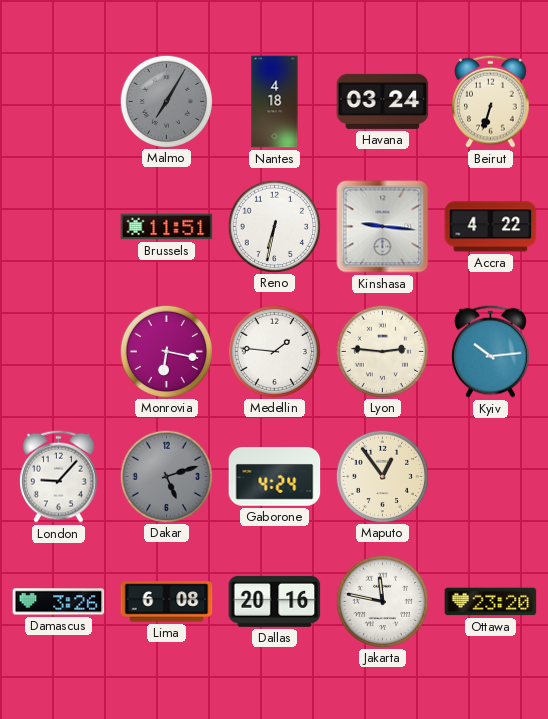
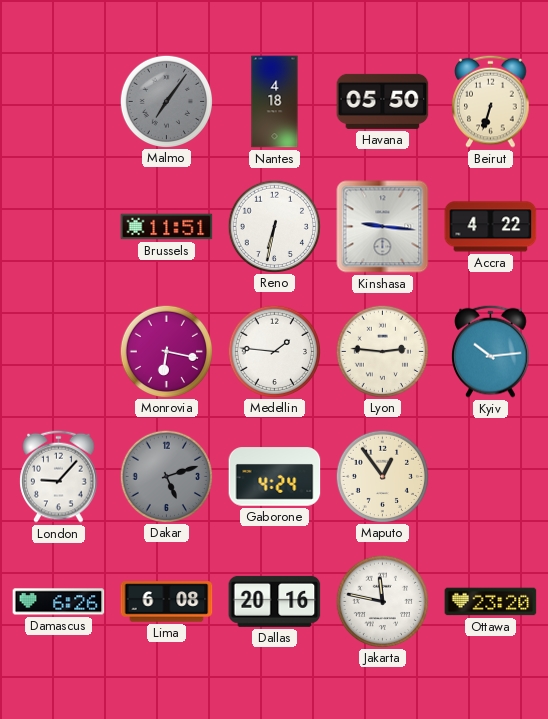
Malmo: 7:05 -> 7:06
Havana: 03:24 -> 05:50
Damascus: 3:26 -> 6:26
